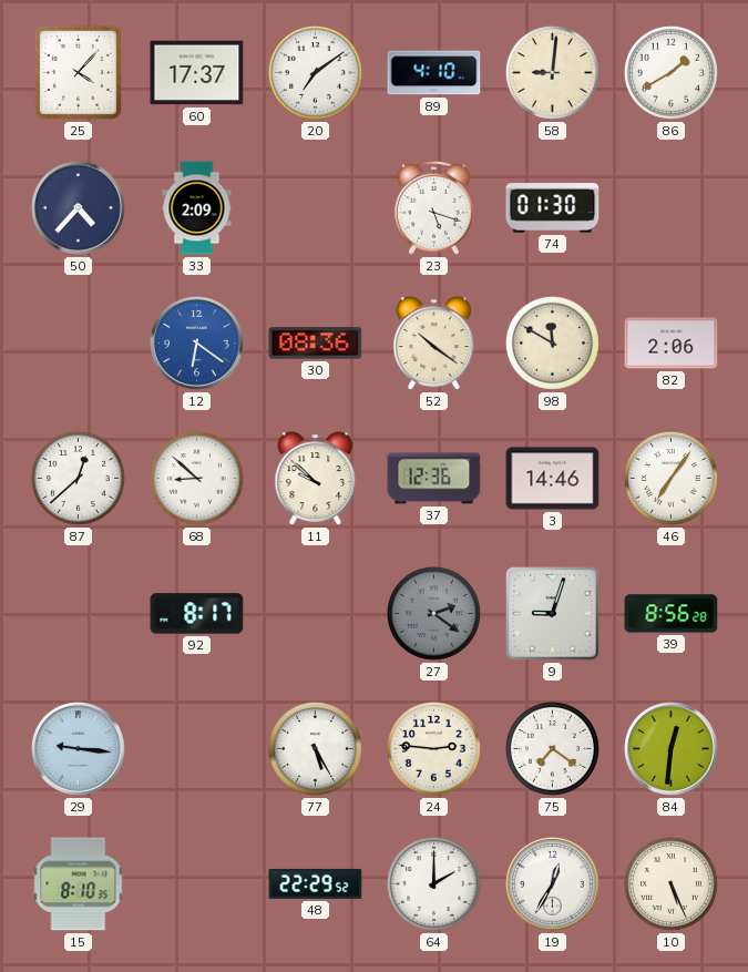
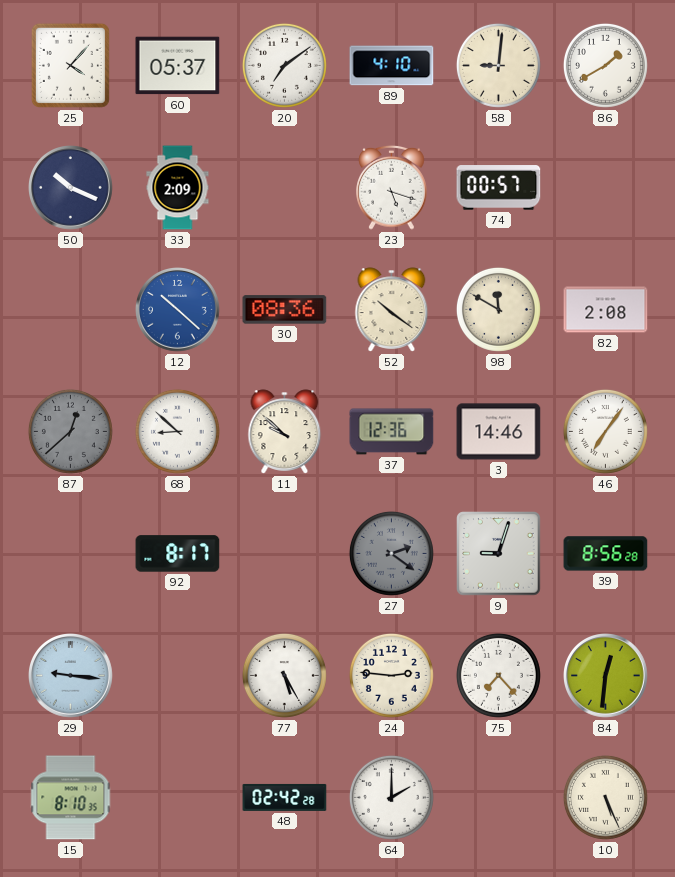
60: 17:37 -> 05:37
50: 4:37 -> 10:19
74: 01:30 -> 00:57
12: 6:21 -> 10:22
82: 2:06 -> 2:08
87 dial: white -> grey
75: 7:21 -> 7:23
48: 22:29 -> 02:42
19: 12:35 -> none
